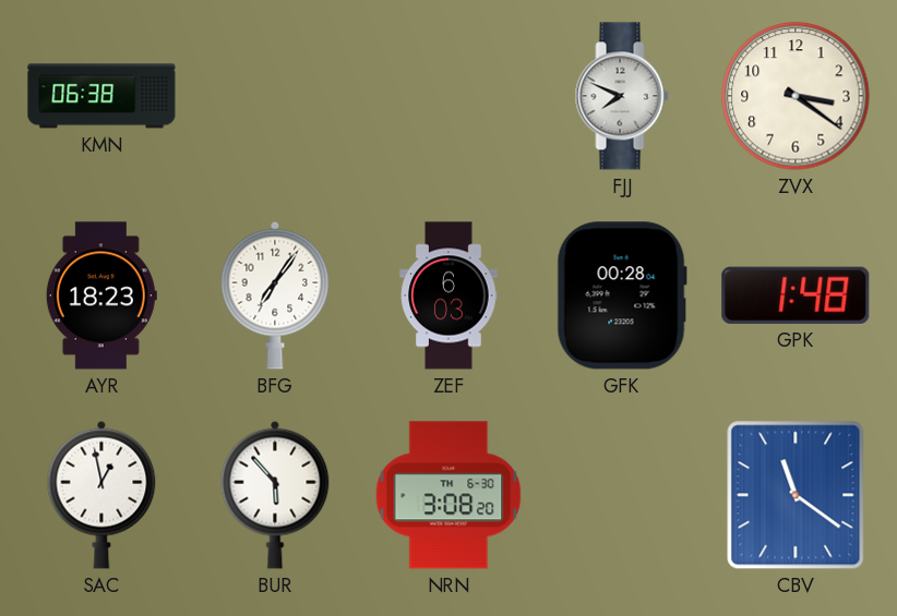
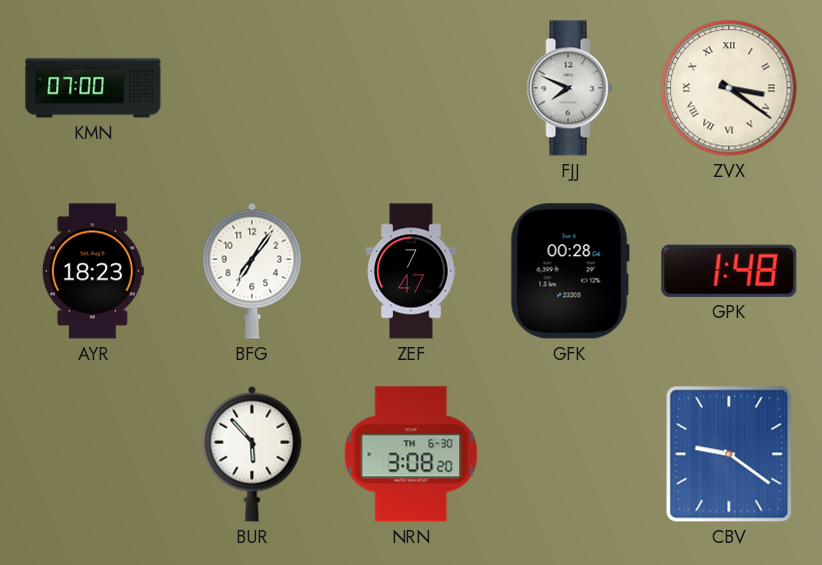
KMN: 06:38 -> 07:00
ZVX numerals: Arabic -> Roman
ZEF: 6:03 -> 7:47
SAC: 12:58 -> none
CBV: 11:21 -> 9:21
